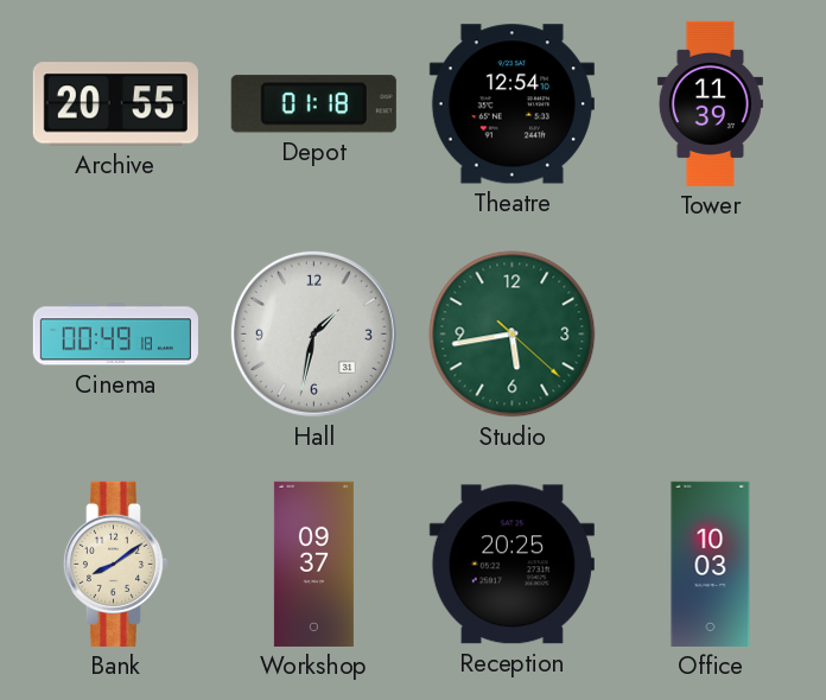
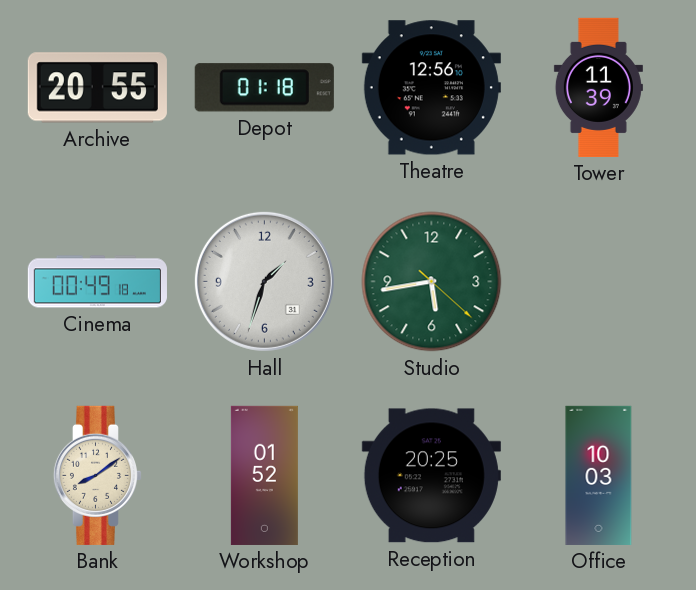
Theatre: 12:54 -> 12:56
Hall: 1:32 -> 1:33
Workshop: 09:37 -> 01:52
